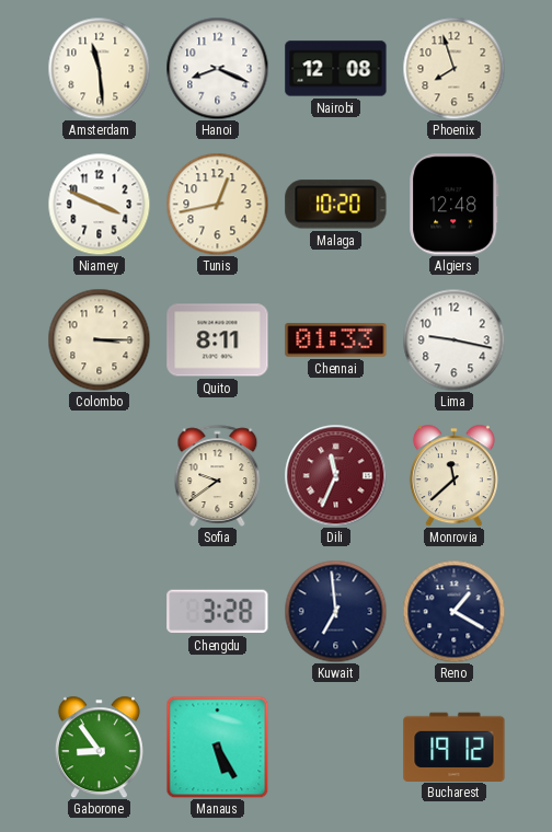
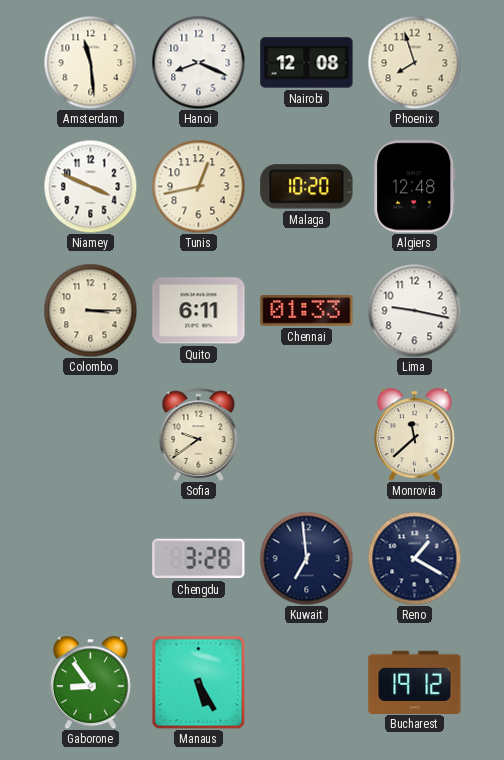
Quito: 8:11 -> 6:11
Dili: 11:34 -> none
